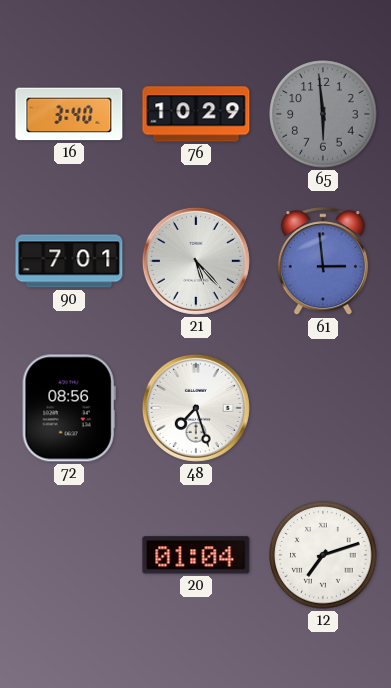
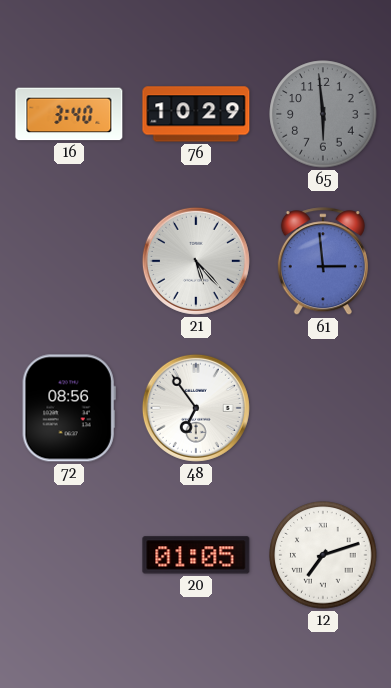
90: 7:01 -> none
48: 7:27 -> 6:54
20: 01:04 -> 01:05
